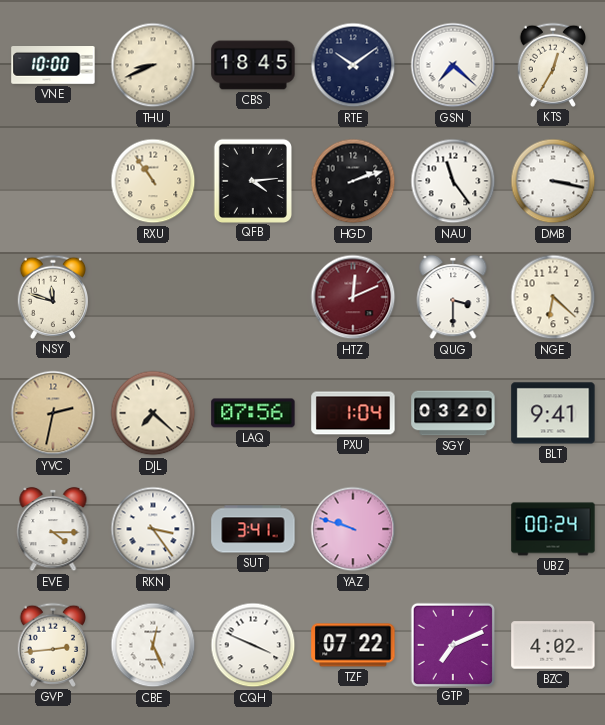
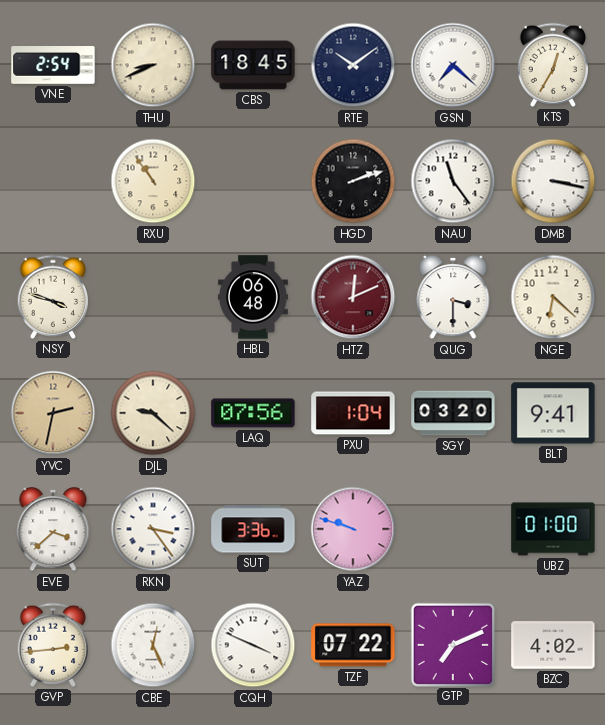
VNE: 10:00 -> 2:54
QFB: 4:14 -> none
NSY: 11:48 -> 3:48
HBL: none -> 06:48
DJL: 7:22 -> 9:22
EVE: 4:15 -> 3:38
SUT: 3:41 -> 3:36
UBZ: 00:24 -> 01:00
